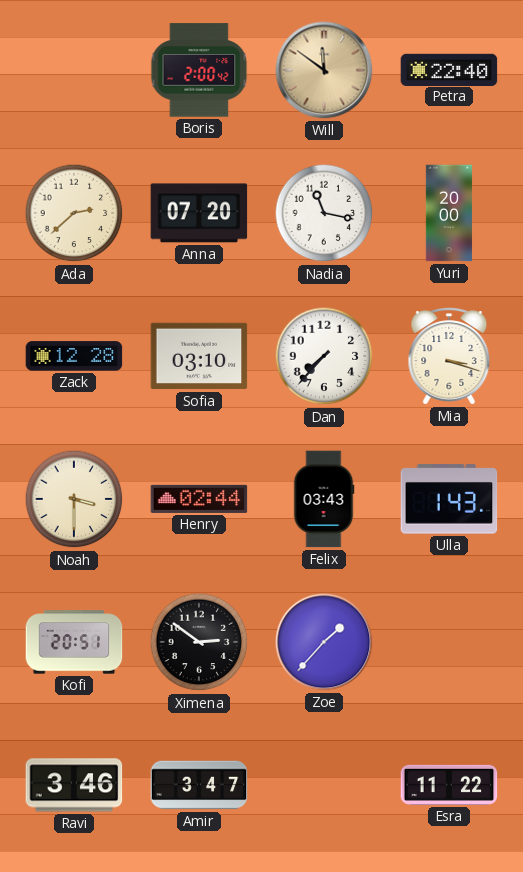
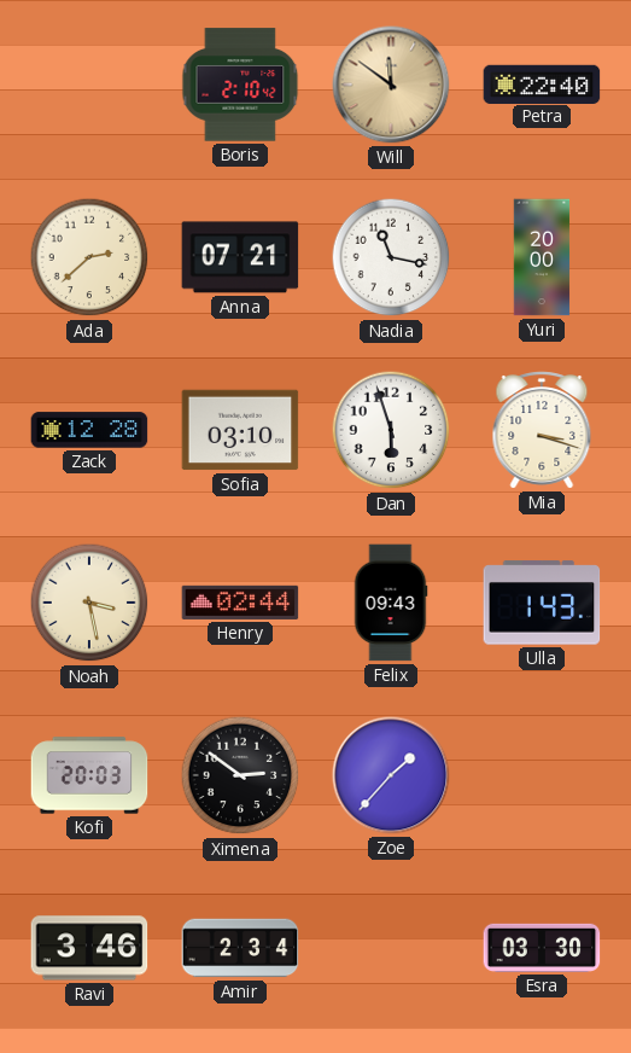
Boris: 2:00 -> 2:10
Anna: 07:20 -> 07:21
Dan: 7:37 -> 5:57
Noah: 3:30 -> 3:28
Felix: 03:43 -> 09:43
Kofi: 20:51 -> 20:03
Amir: 3:47 -> 2:34
Esra: 11:22 -> 03:30
